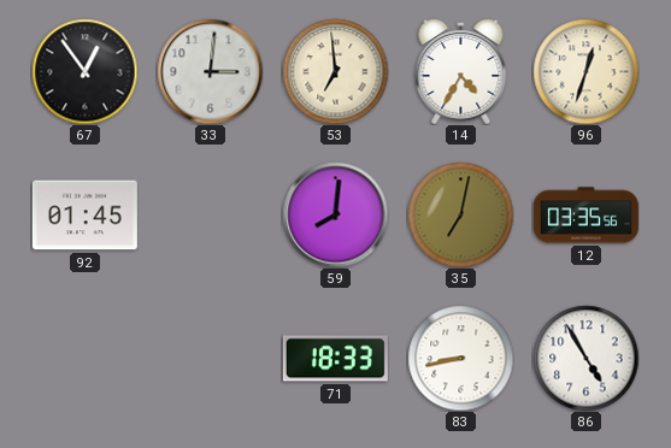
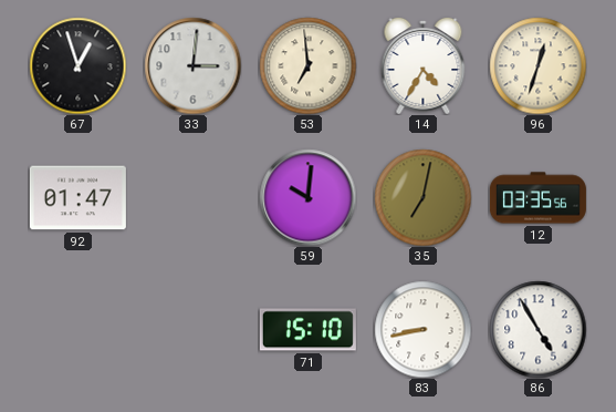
67: 12:54 -> 12:57
92: 01:45 -> 01:47
59: 8:01 -> 10:01
71: 18:33 -> 15:10
